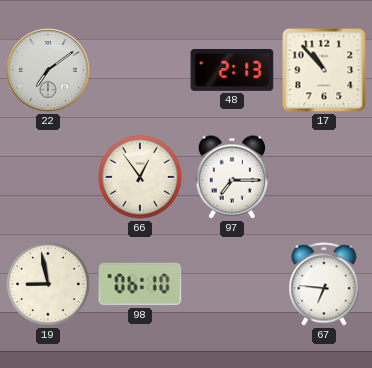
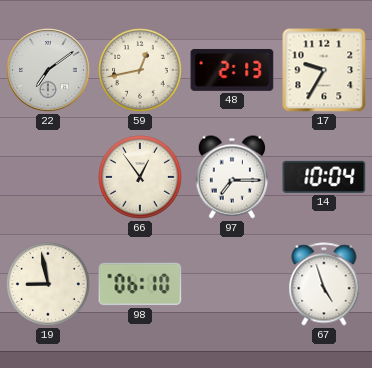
59: none -> 12:43
17: 10:53 -> 9:35
14: none -> 10:04
67: 6:46 -> 4:57
